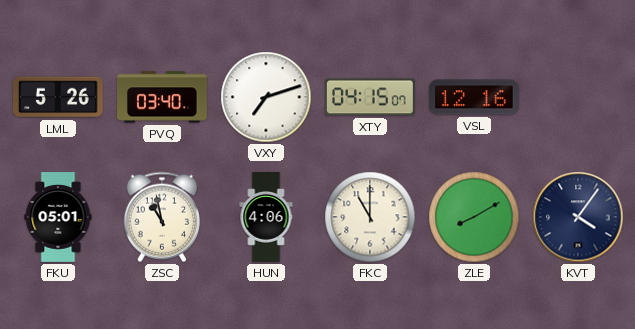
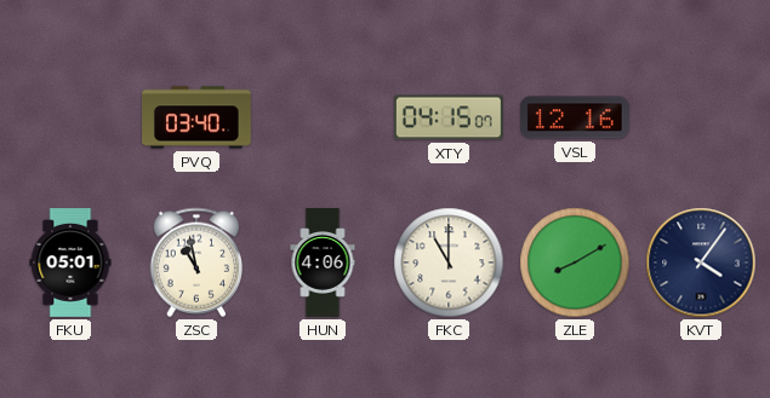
LML: 5:26 -> none
VXY: 7:12 -> none
